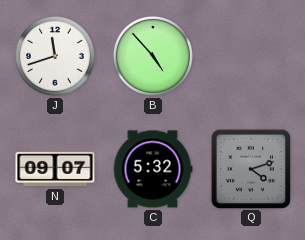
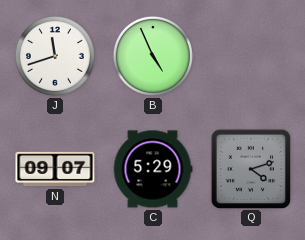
B: 4:53 -> 4:56
C: 5:32 -> 5:29
